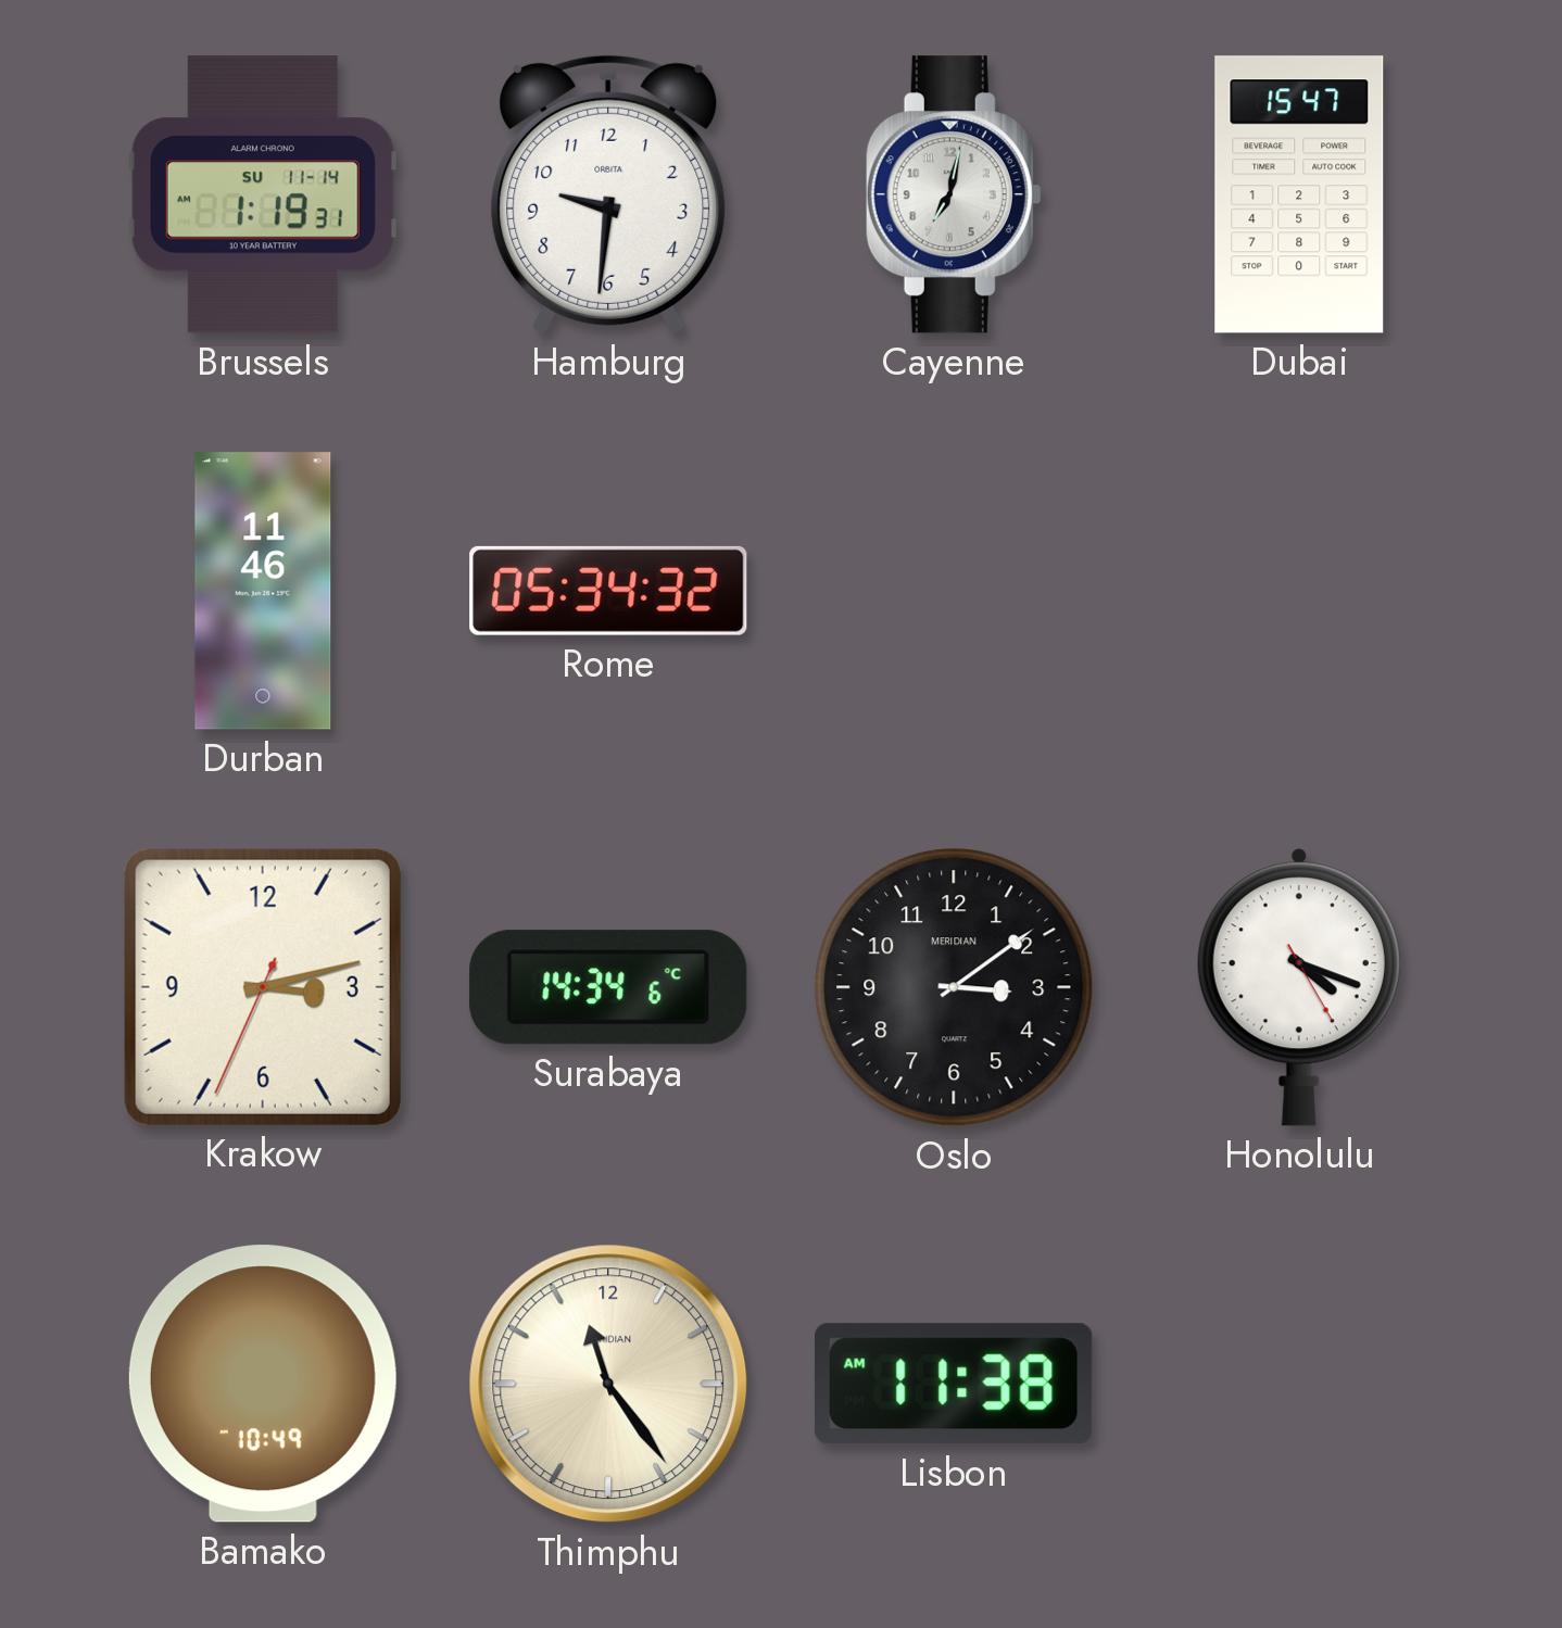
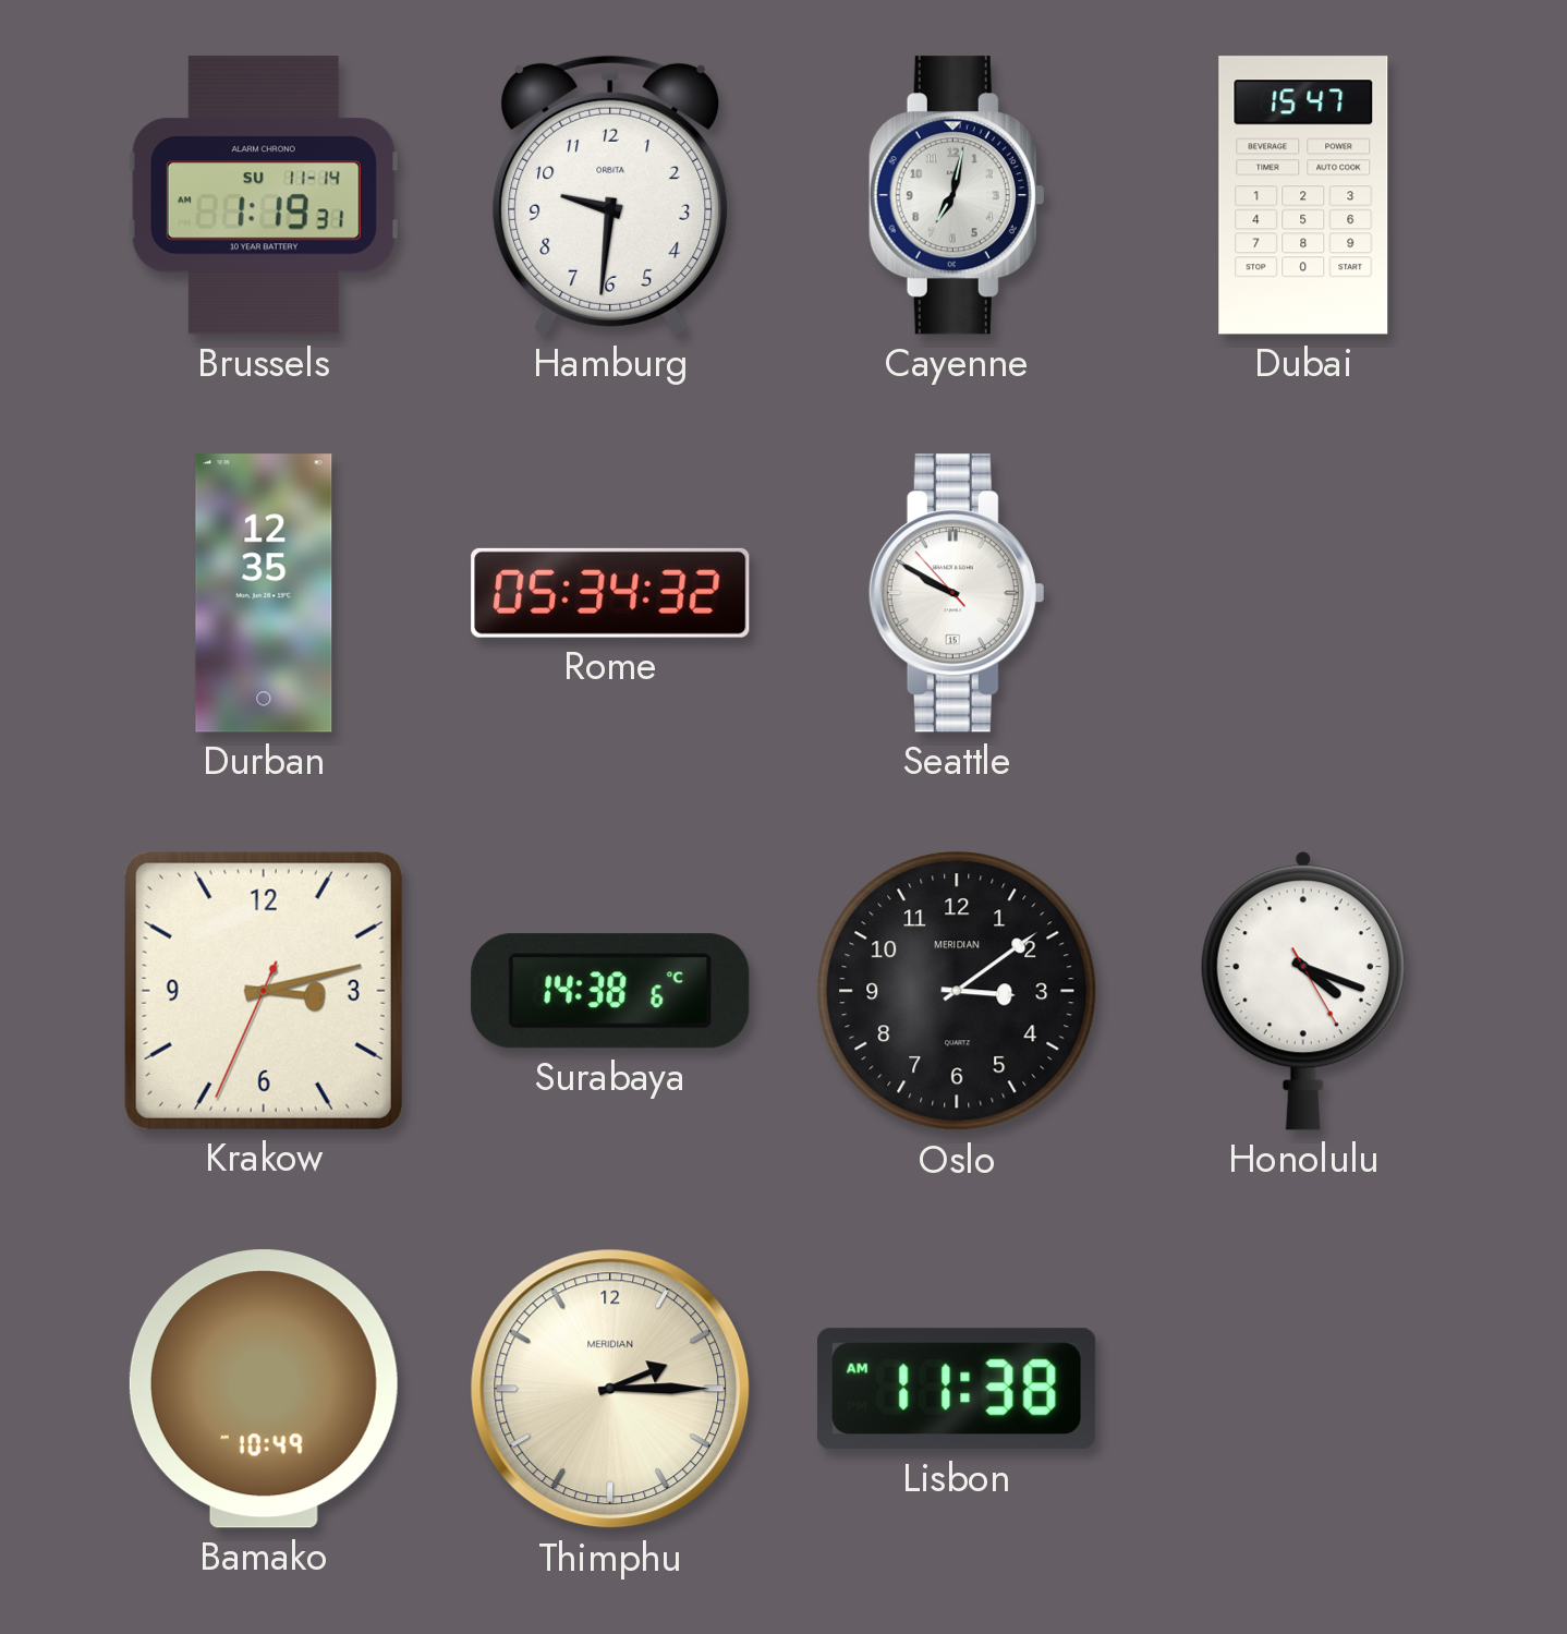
Durban: 11:46 -> 12:35
Seattle: none -> 9:49
Surabaya: 14:34 -> 14:38
Thimphu: 11:24 -> 2:15
